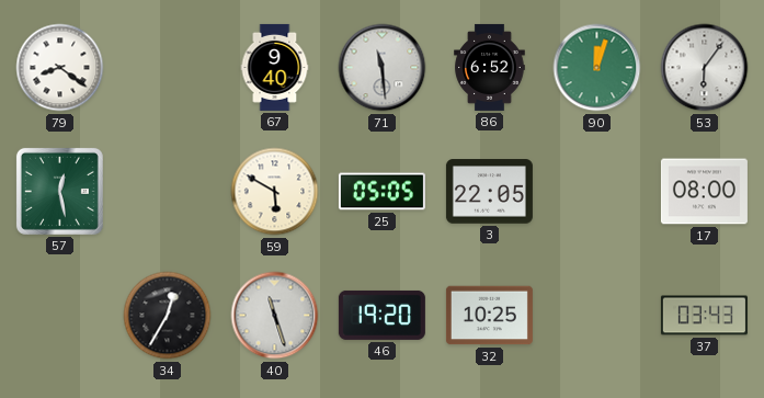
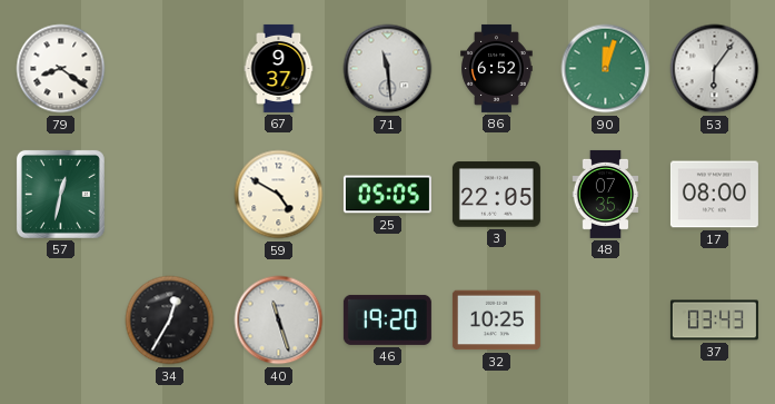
67: 9:40 -> 9:37
57: 12:28 -> 12:32
59: 5:50 -> 4:50
48: none -> 07:35
